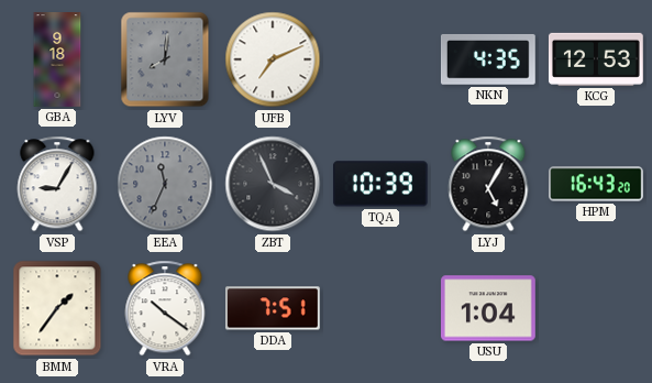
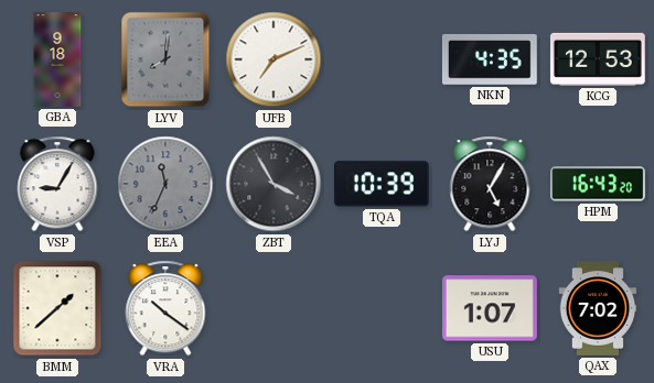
ZBT: 3:56 -> 3:55
BMM: 1:36 -> 1:38
DDA: 7:51 -> none
USU: 1:04 -> 1:07
QAX: none -> 7:02
